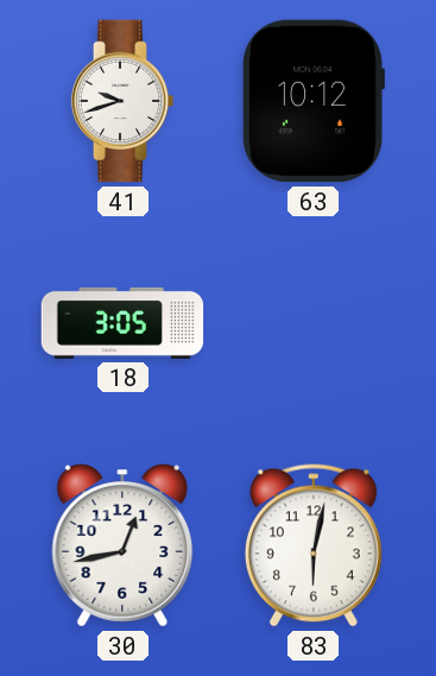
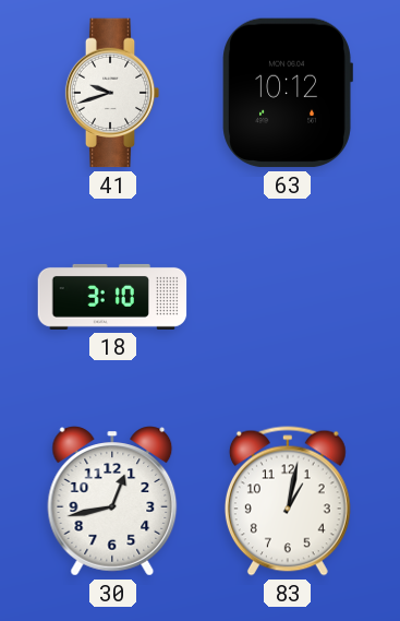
18: 3:05 -> 3:10
83: 6:02 -> 1:02
